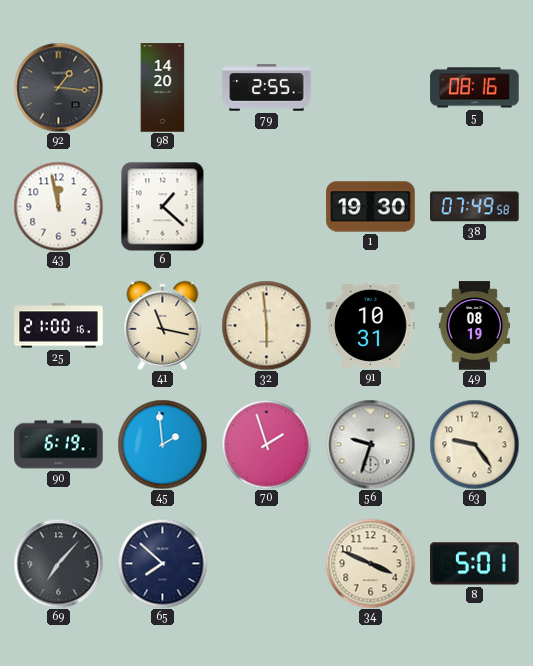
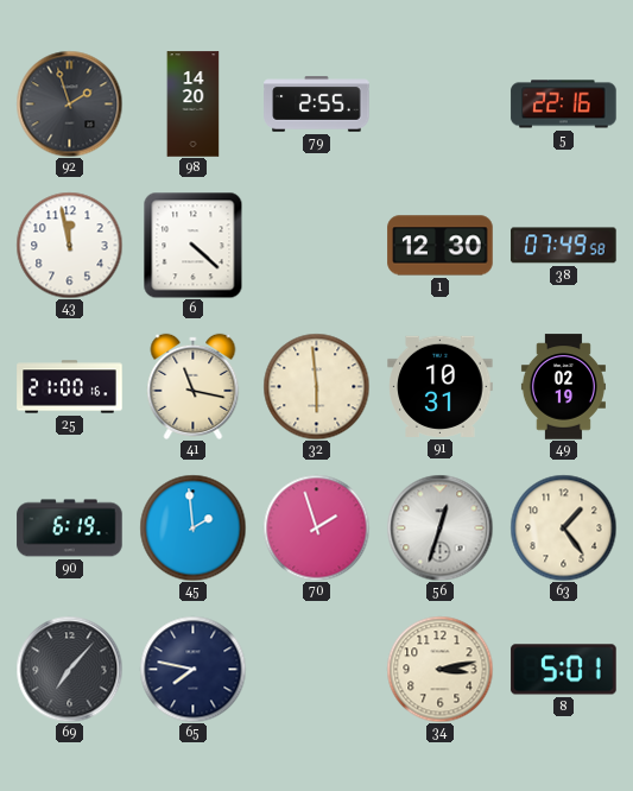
92: 1:16 -> 1:57
5: 08:16 -> 22:16
6: 1:22 -> 4:22
1: 19:30 -> 12:30
49: 08:19 -> 02:19
56: 9:33 -> 12:33
63: 9:24 -> 1:24
65: 7:52 -> 7:47
34: 3:49 -> 3:13
